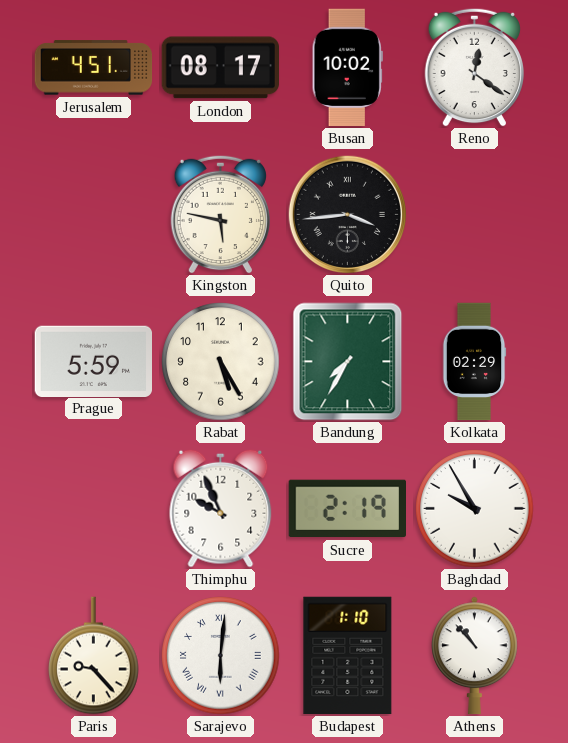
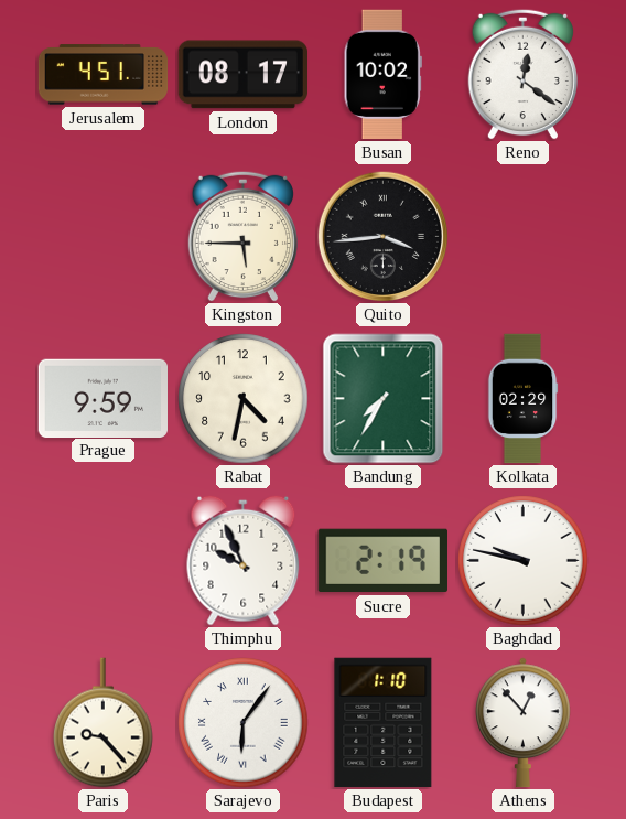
Kingston: 5:47 -> 5:45
Prague: 5:59 -> 9:59
Rabat: 5:25 -> 4:32
Baghdad: 9:55 -> 9:47
Sarajevo: 6:01 -> 6:06
Athens: 10:53 -> 12:53
